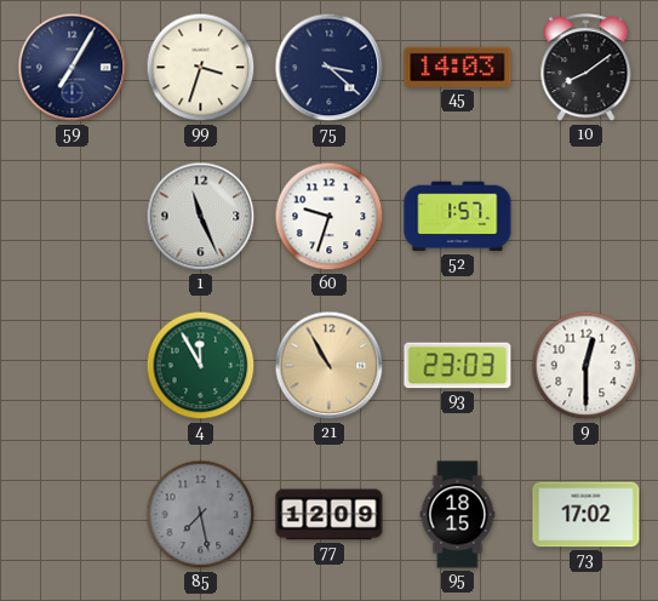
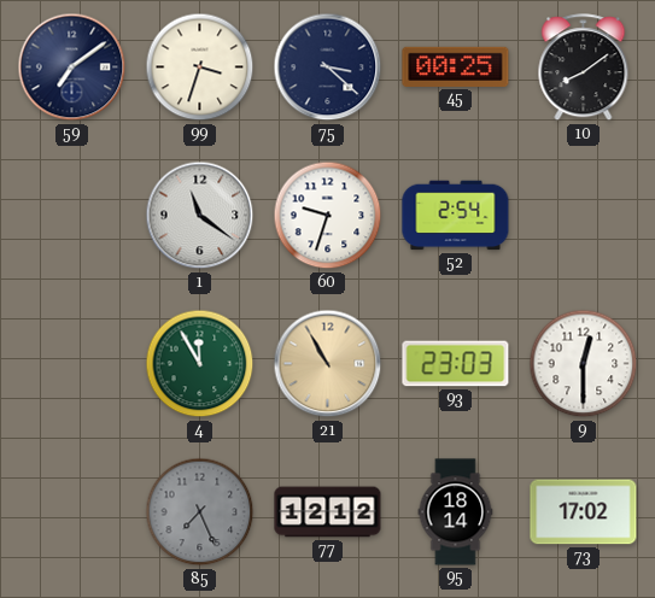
59: 7:05 -> 7:09
45: 14:03 -> 00:25
1: 11:26 -> 11:21
52: 1:57 -> 2:54
85: 7:28 -> 7:26
77: 12:09 -> 12:12
95: 18:15 -> 18:14
